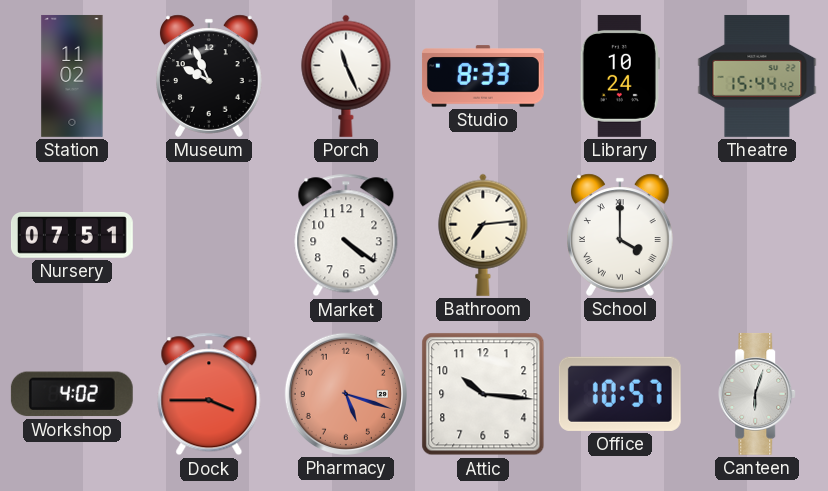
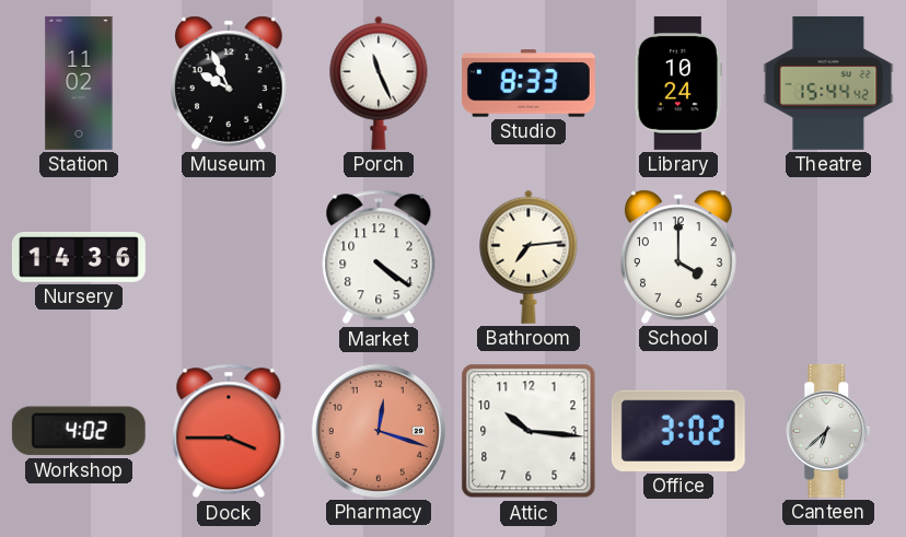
Nursery: 07:51 -> 14:36
School numerals: Roman -> Arabic
Pharmacy: 5:18 -> 12:18
Office: 10:57 -> 3:02
Canteen: 6:03 -> 6:38
